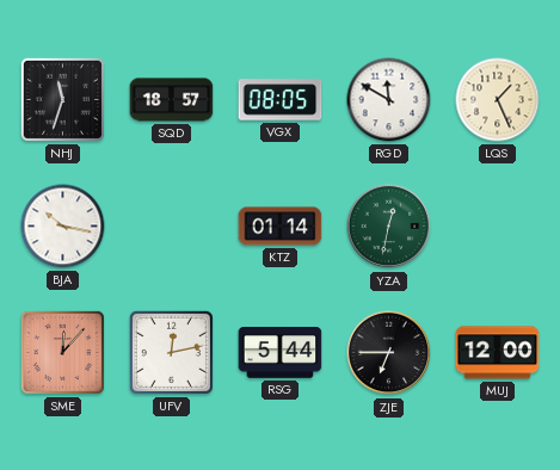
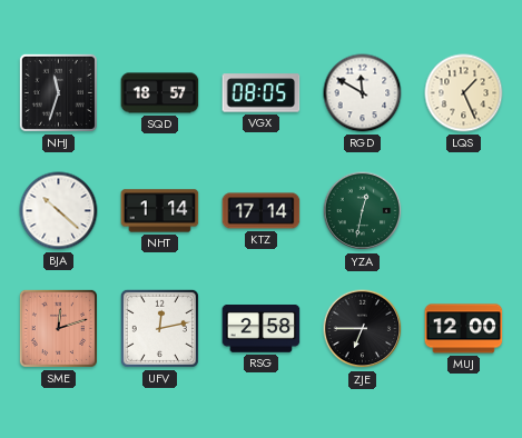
BJA: 10:17 -> 10:22
NHT: none -> 1:14
KTZ: 01:14 -> 17:14
SME: 12:07 -> 12:12
RSG: 5:44 -> 2:58
